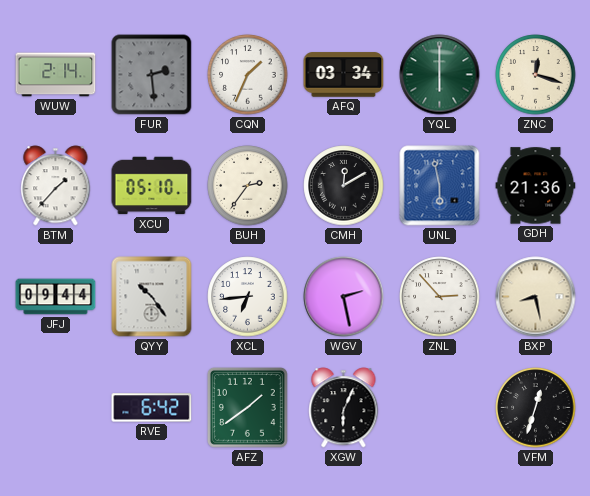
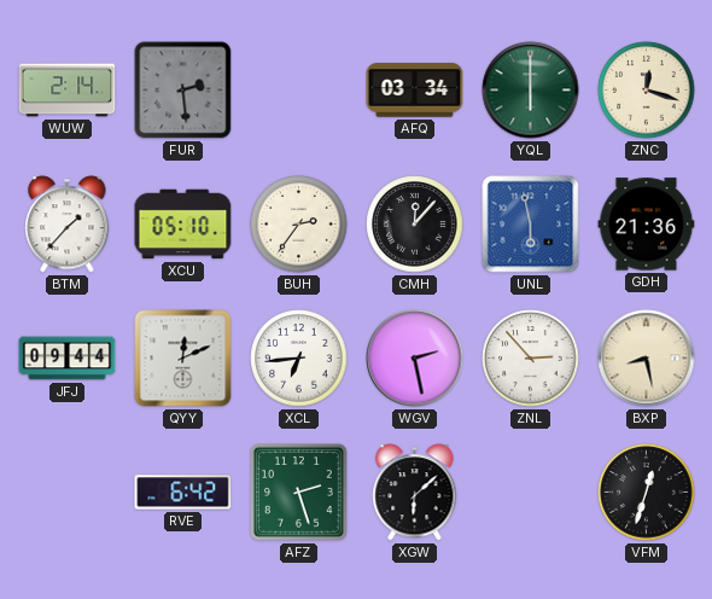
CQN: 1:34 -> none
CMH: 12:10 -> 12:07
QYY: 10:24 -> 12:11
AFZ: 1:39 -> 2:27
XGW: 6:04 -> 6:08
